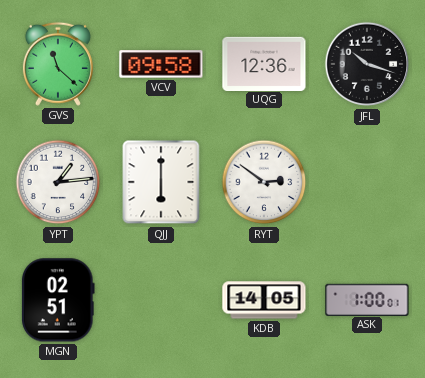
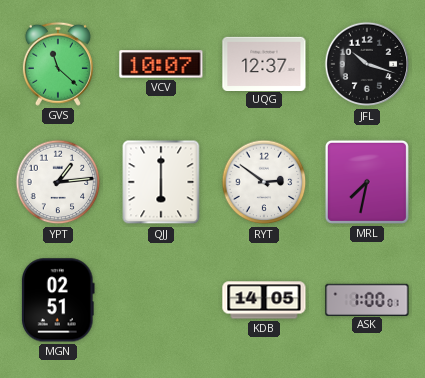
VCV: 09:58 -> 10:07
UQG: 12:36 -> 12:37
MRL: none -> 7:32
